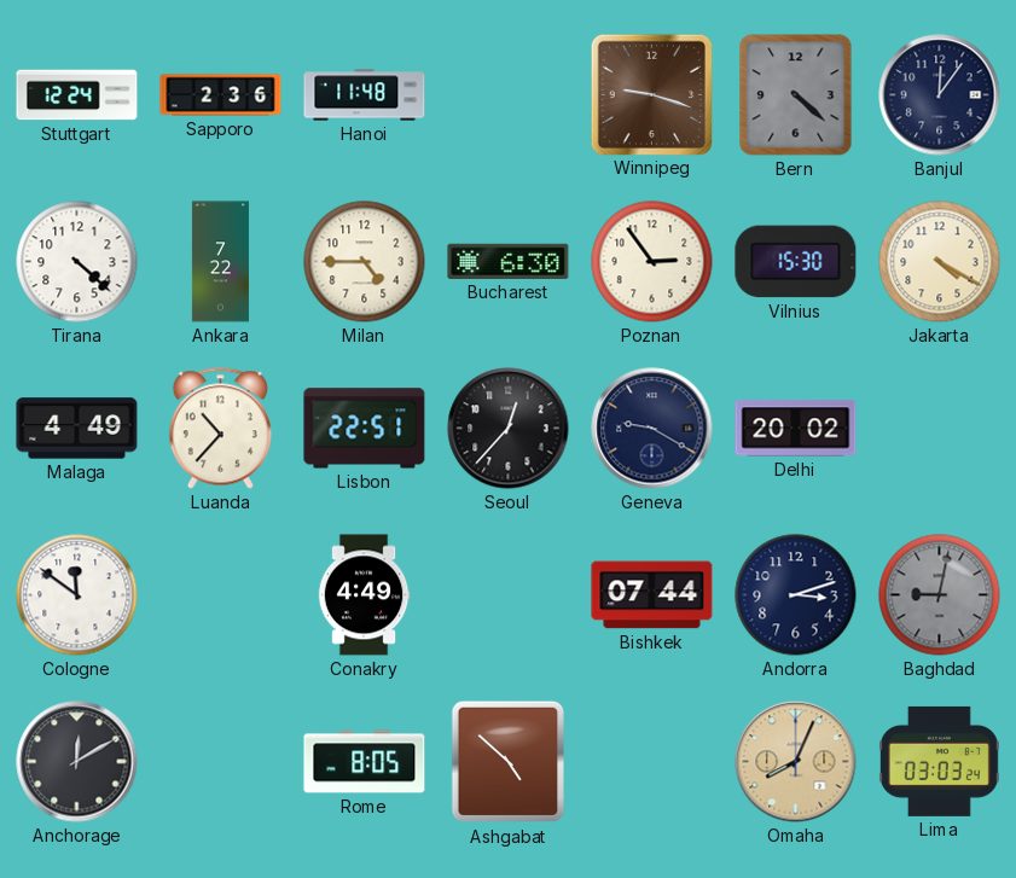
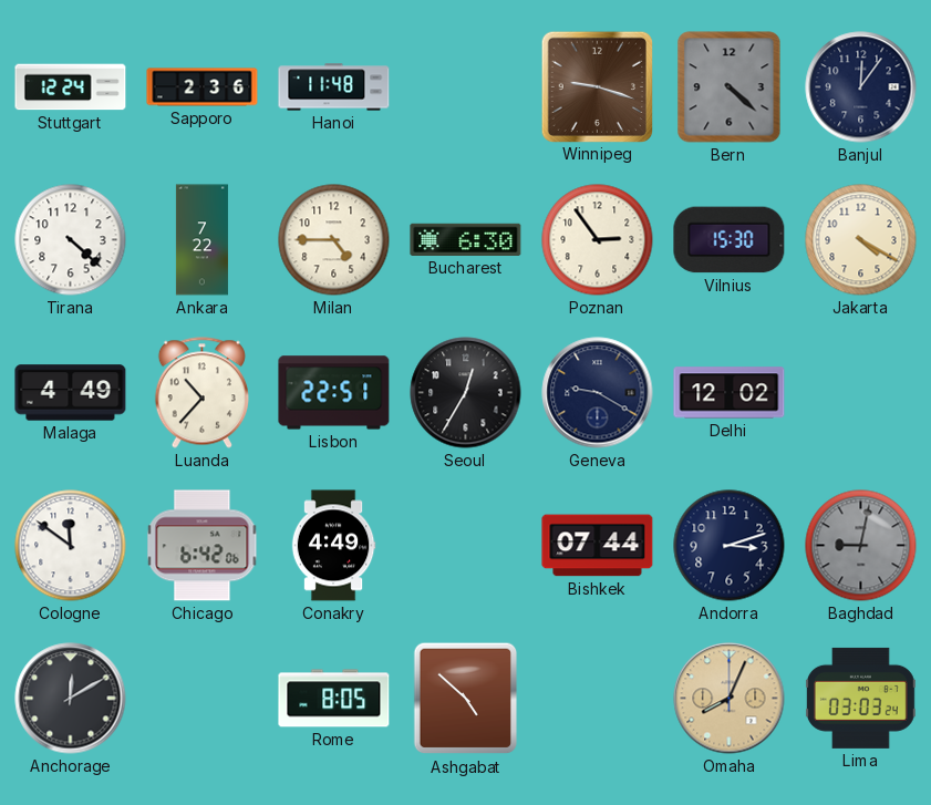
Seoul: 12:37 -> 12:35
Delhi: 20:02 -> 12:02
Chicago: none -> 6:42
